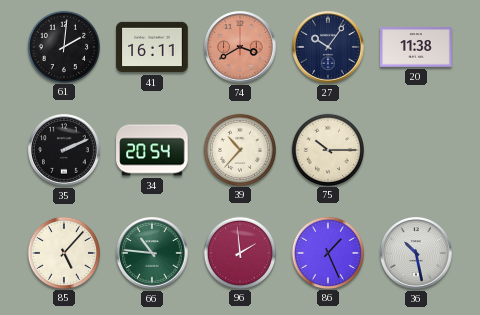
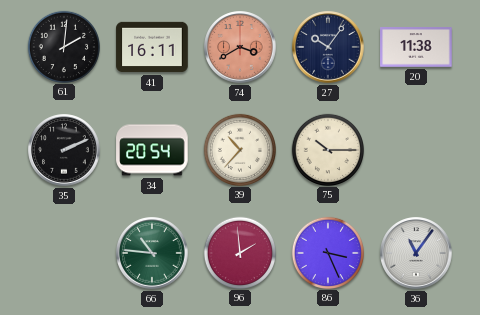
85: 5:07 -> none
86: 1:26 -> 3:26
36: 10:28 -> 11:06
